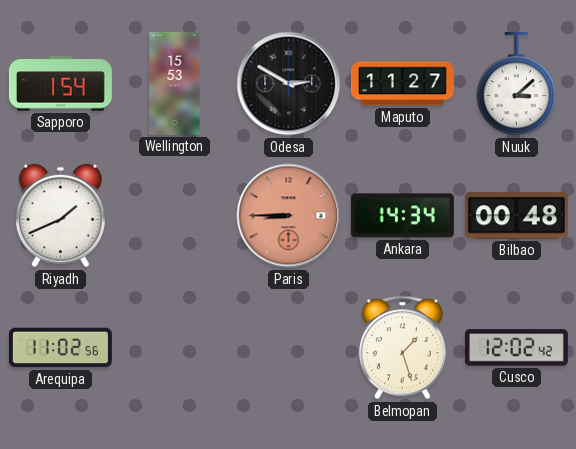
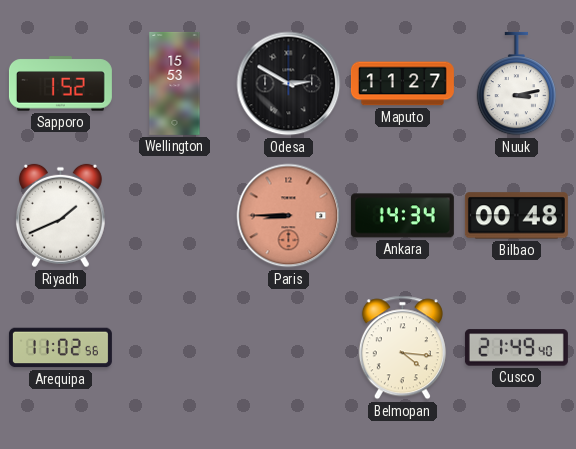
Sapporo: 1:54 -> 1:52
Nuuk: 3:08 -> 3:13
Belmopan: 1:27 -> 4:16
Cusco: 12:02 -> 21:49
